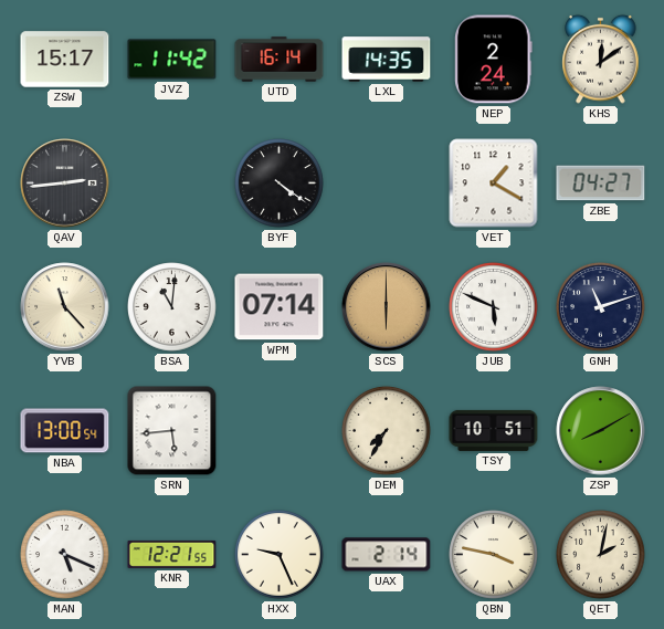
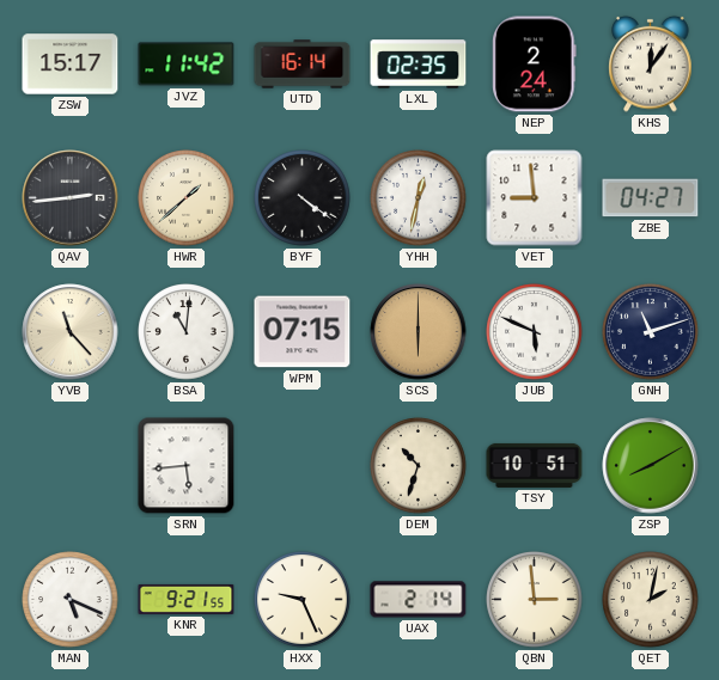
LXL: 14:35 -> 02:35
KHS: 12:09 -> 12:06
HWR: none -> 1:38
YHH: none -> 12:32
VET: 1:20 -> 8:59
WPM: 07:14 -> 07:15
NBA: 13:00 -> none
DEM: 7:35 -> 10:33
KNR: 12:21 -> 9:21
QBN: 3:47 -> 2:59
